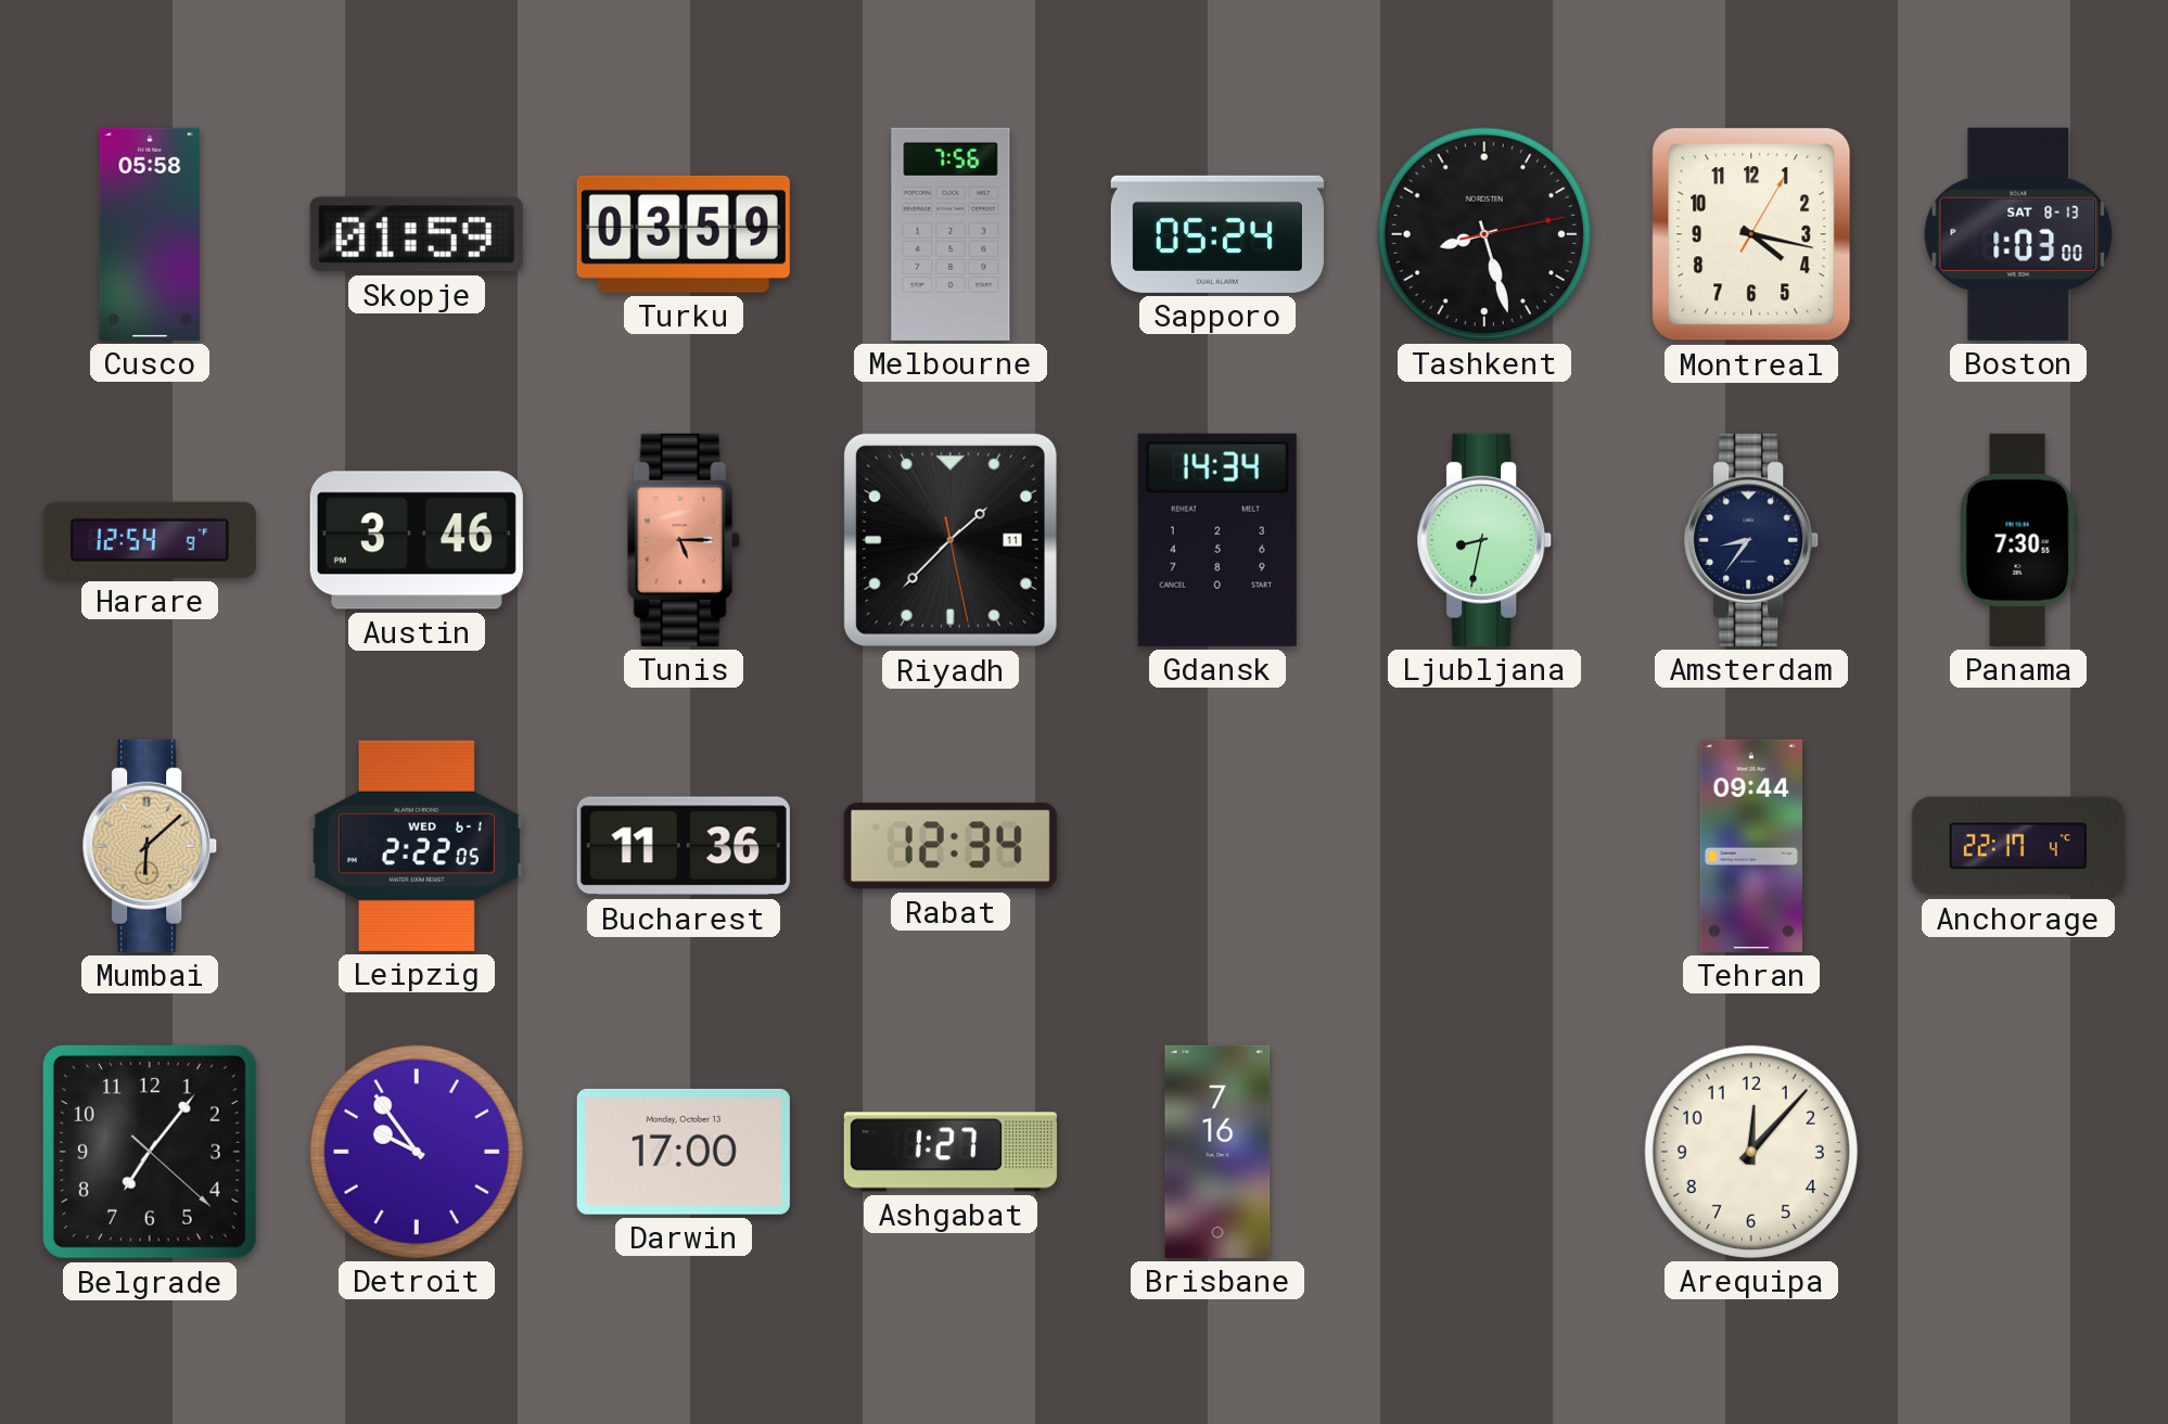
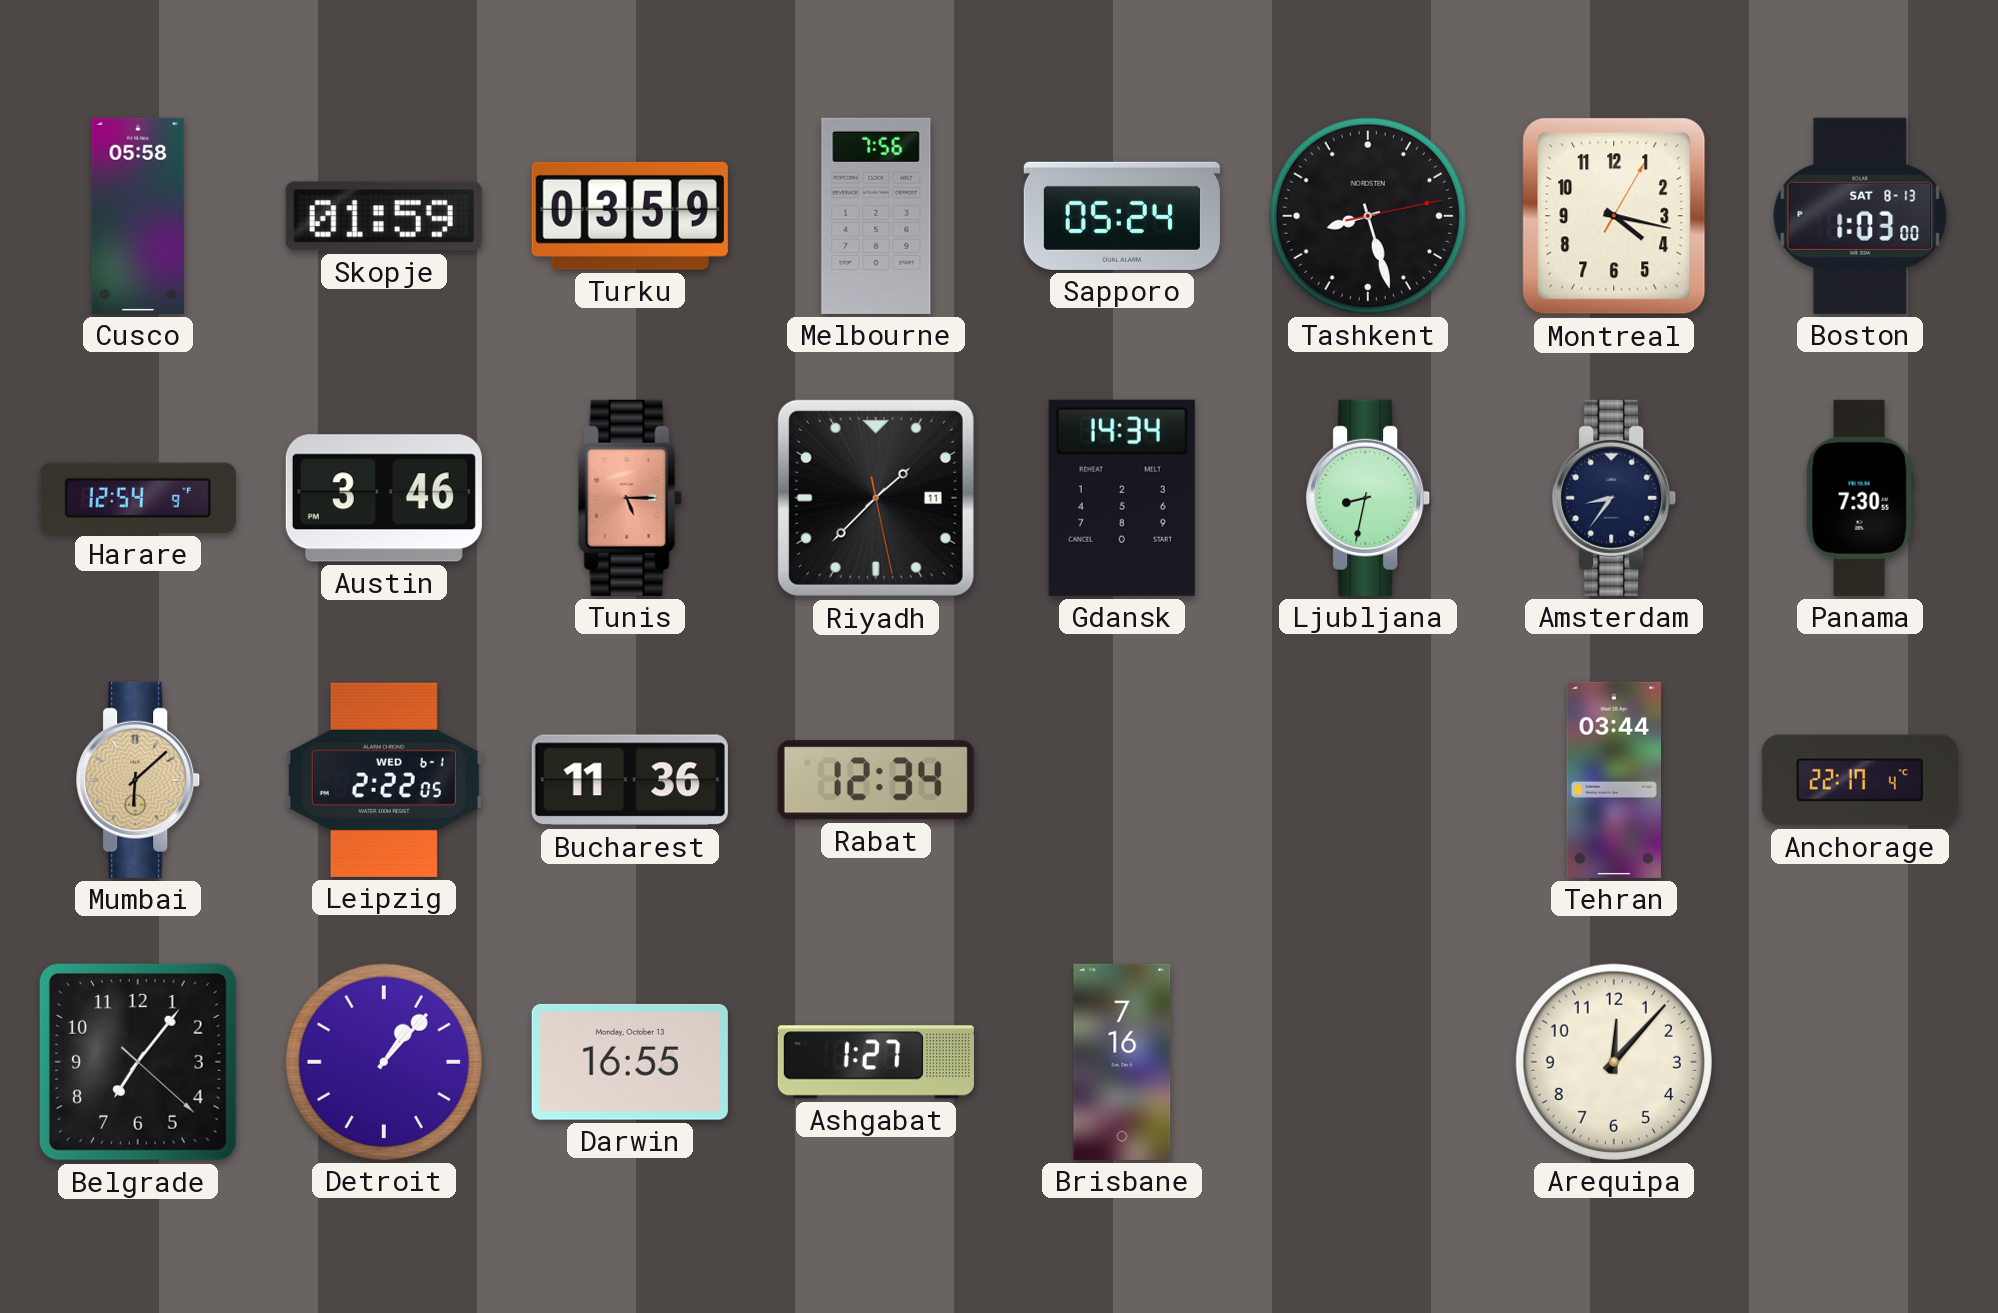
Tehran: 09:44 -> 03:44
Detroit: 9:54 -> 1:07
Darwin: 17:00 -> 16:55
